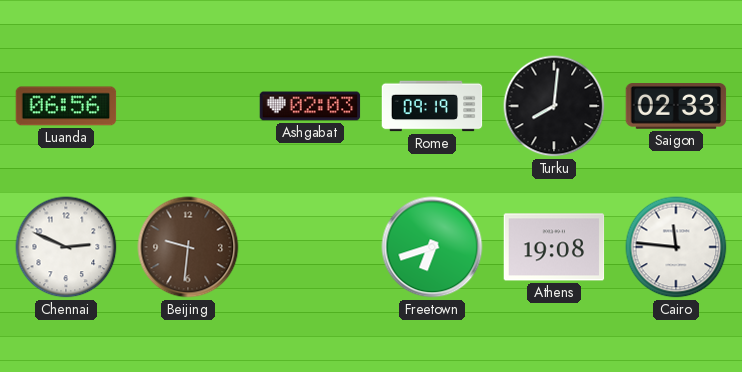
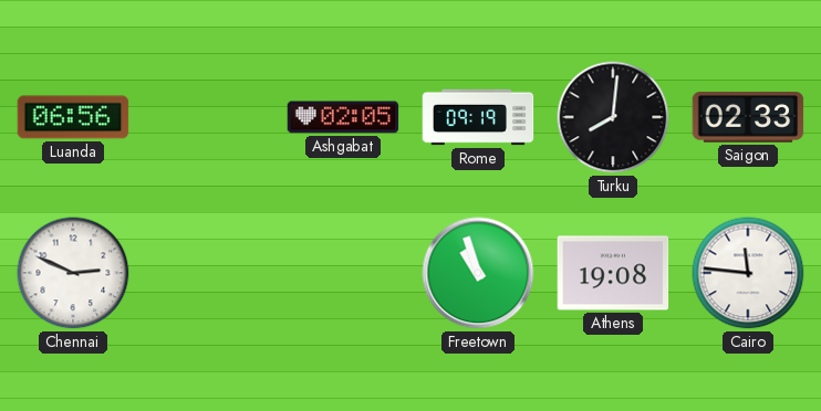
Ashgabat: 02:03 -> 02:05
Beijing: 9:31 -> none
Freetown: 6:42 -> 10:57
